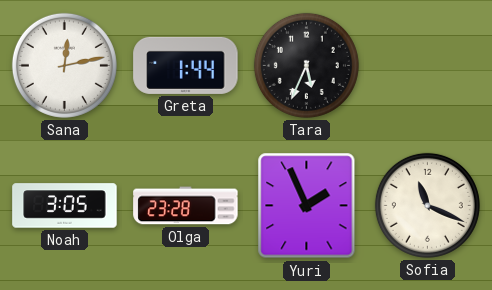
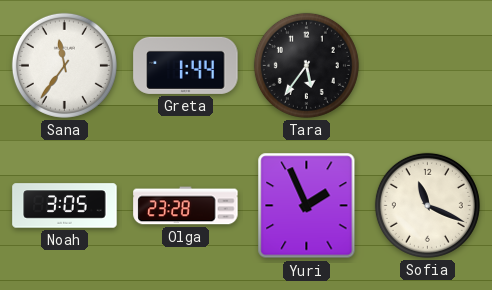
Sana: 12:13 -> 11:36
Tara: 5:34 -> 5:36
